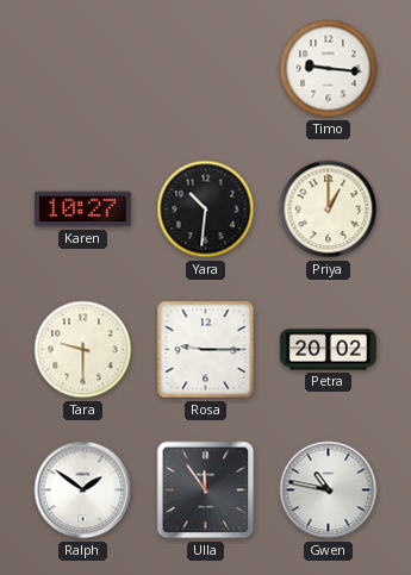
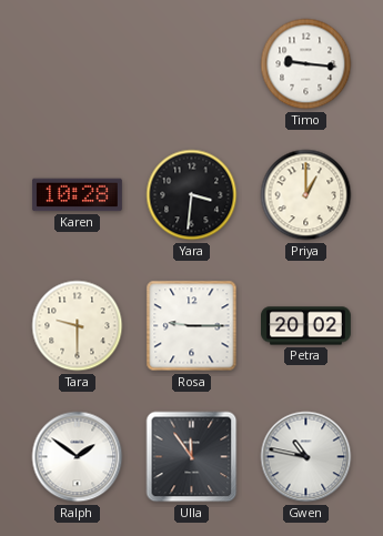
Karen: 10:27 -> 10:28
Yara: 10:31 -> 3:31
